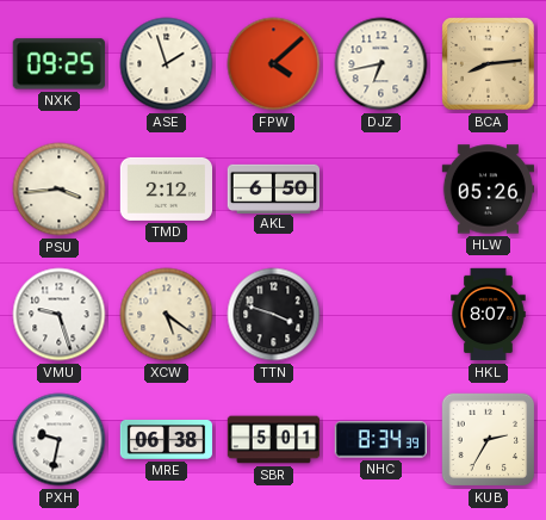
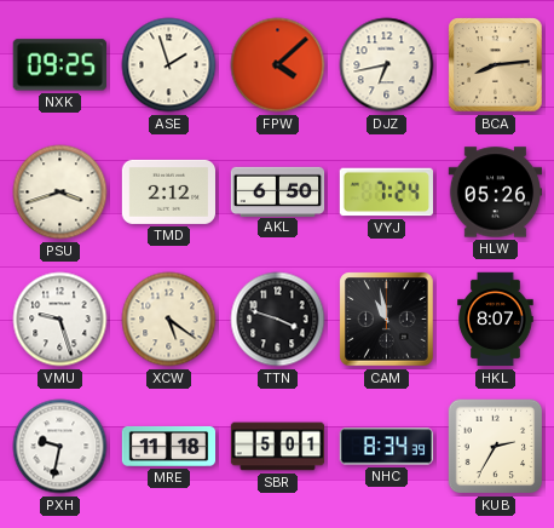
PSU: 3:44 -> 3:42
VYJ: none -> 7:24
CAM: none -> 10:58
MRE: 06:38 -> 11:18
